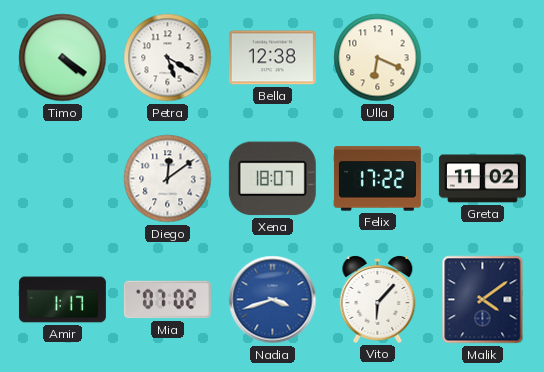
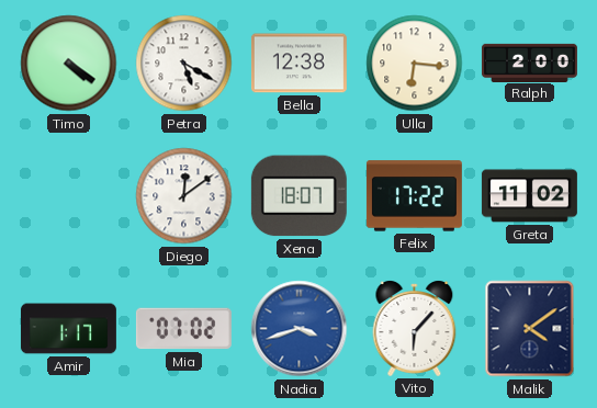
Ulla: 6:19 -> 6:16
Ralph: none -> 2:00
